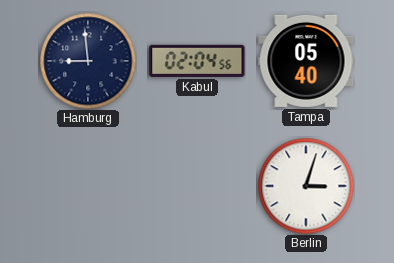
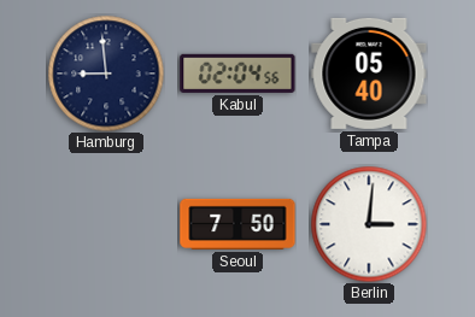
Seoul: none -> 7:50
Berlin: 3:03 -> 3:01
